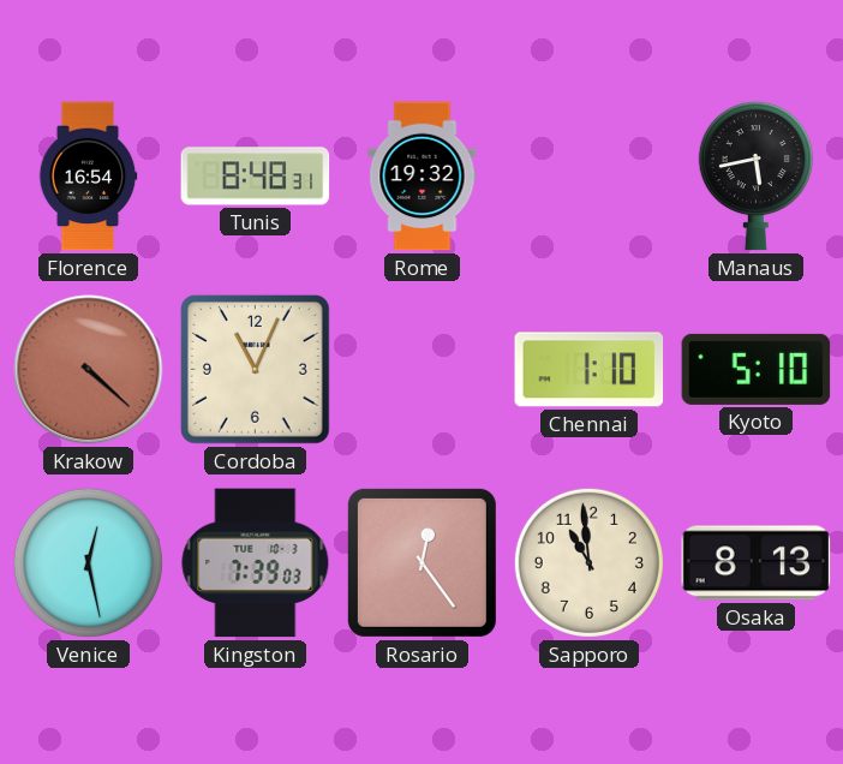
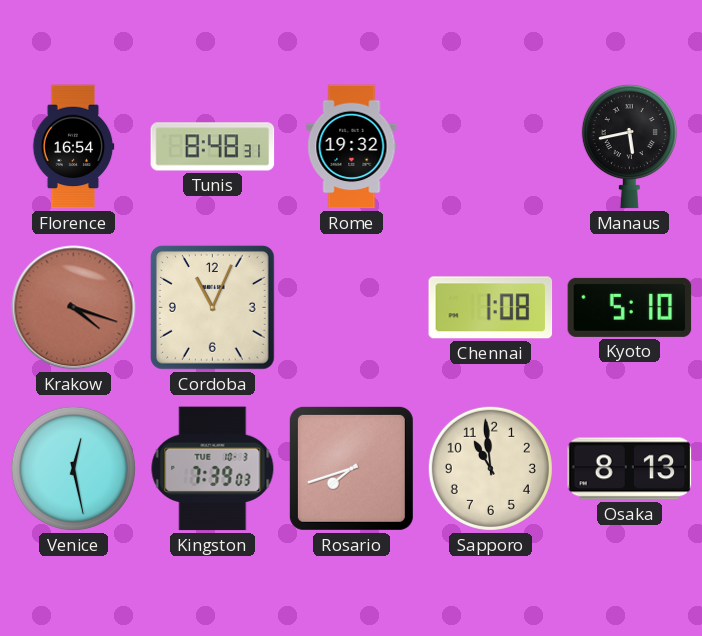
Krakow: 4:22 -> 4:18
Chennai: 1:10 -> 1:08
Rosario: 12:24 -> 7:42
